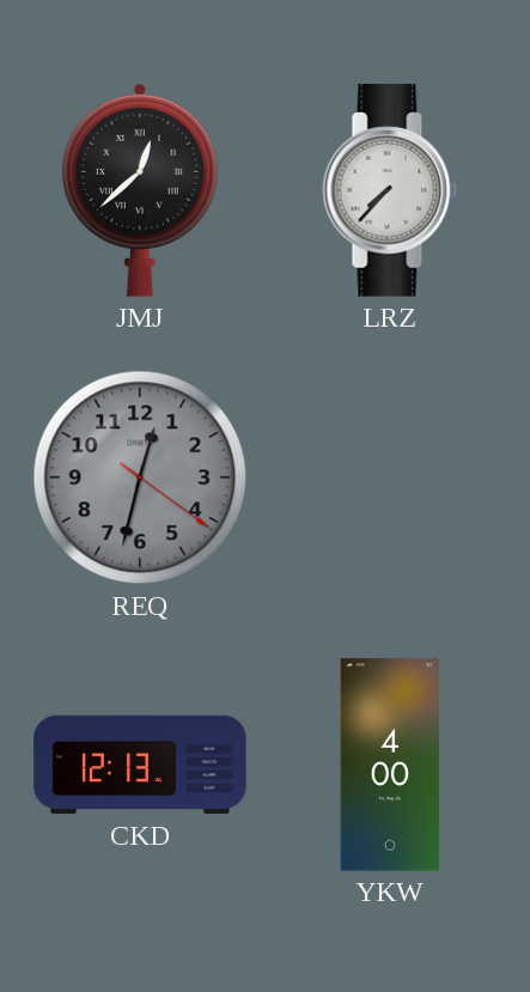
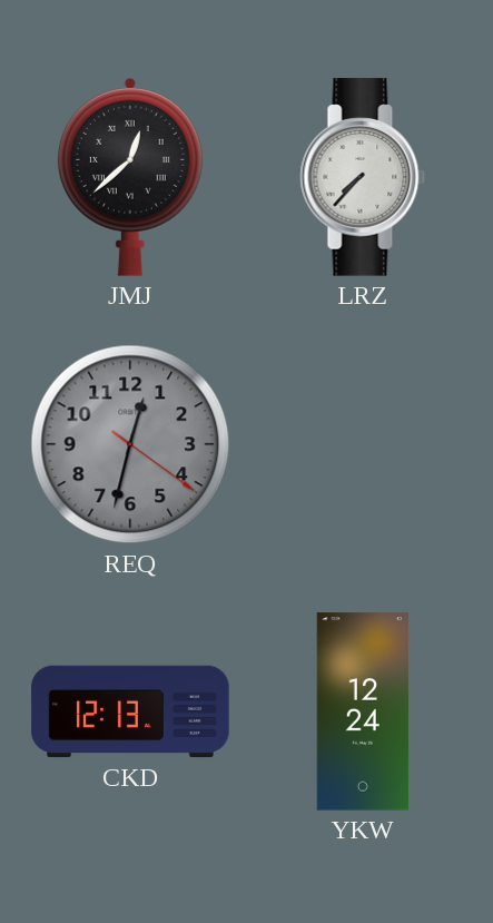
YKW: 4:00 -> 12:24
